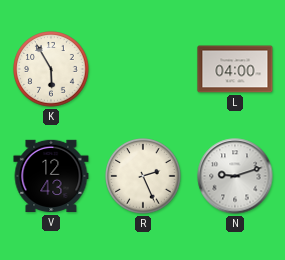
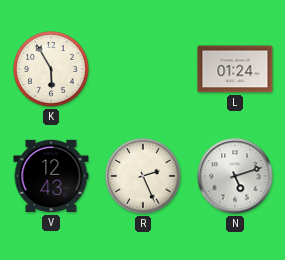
L: 04:00 -> 01:24
N: 9:12 -> 5:12
